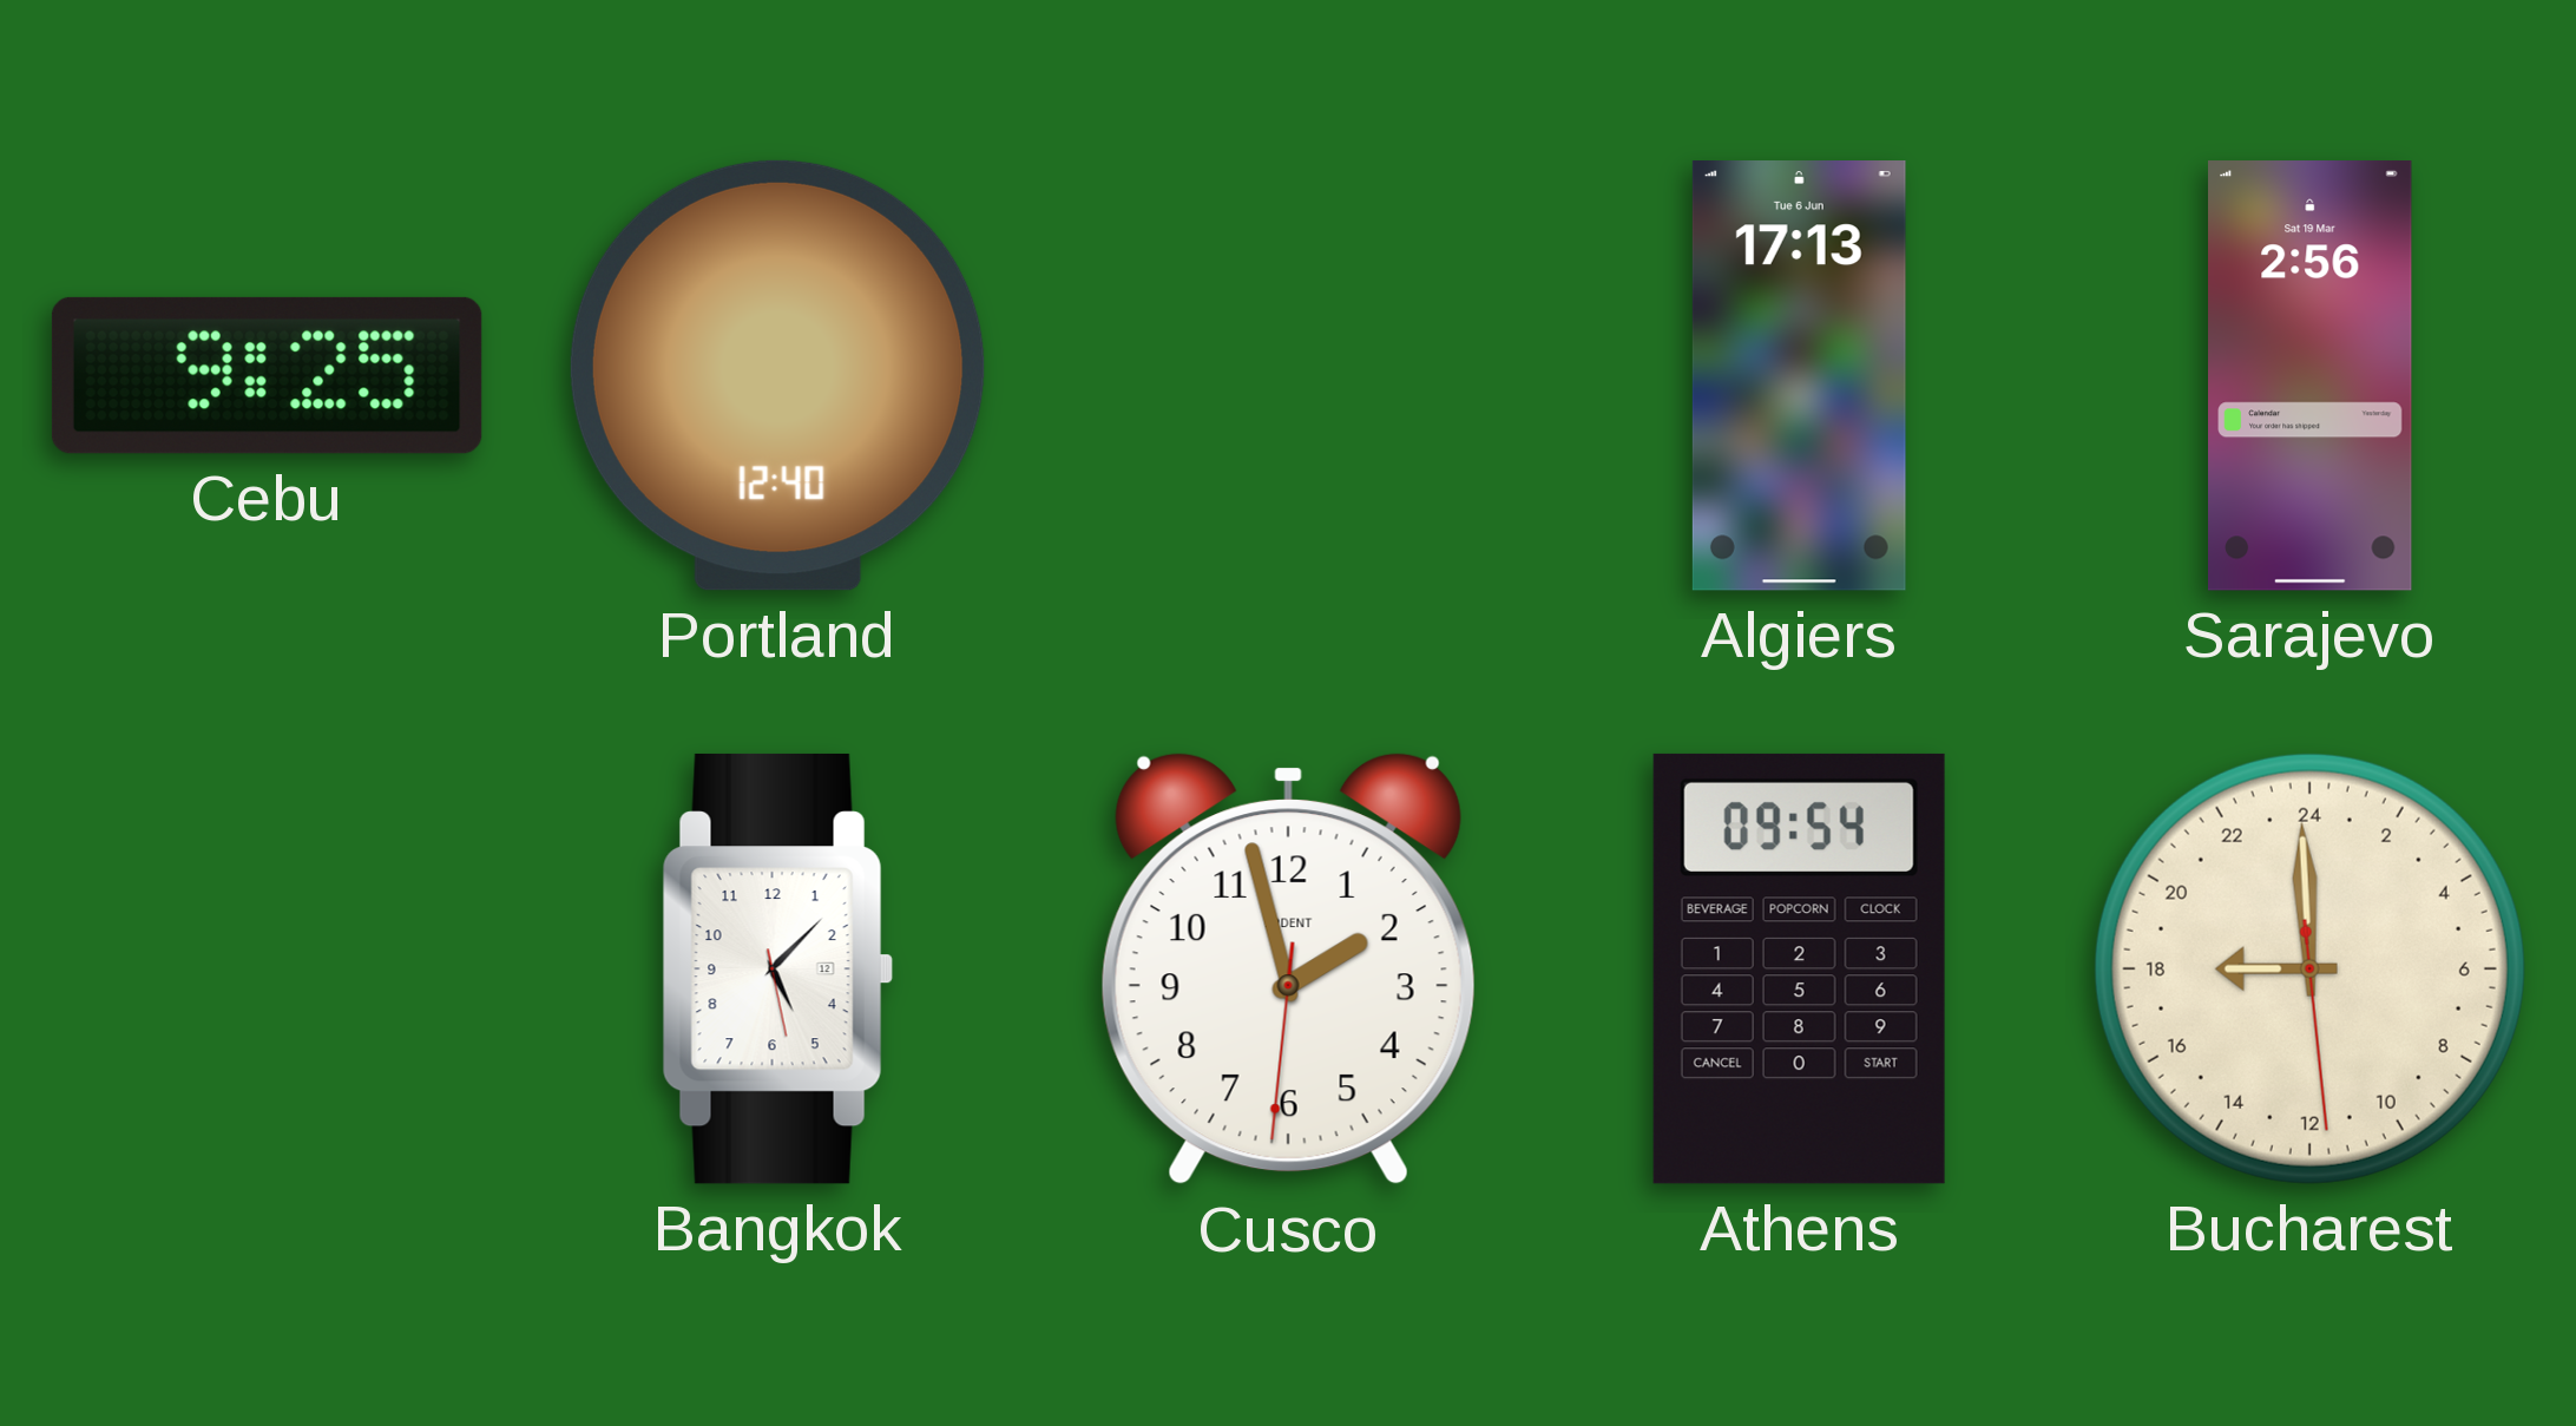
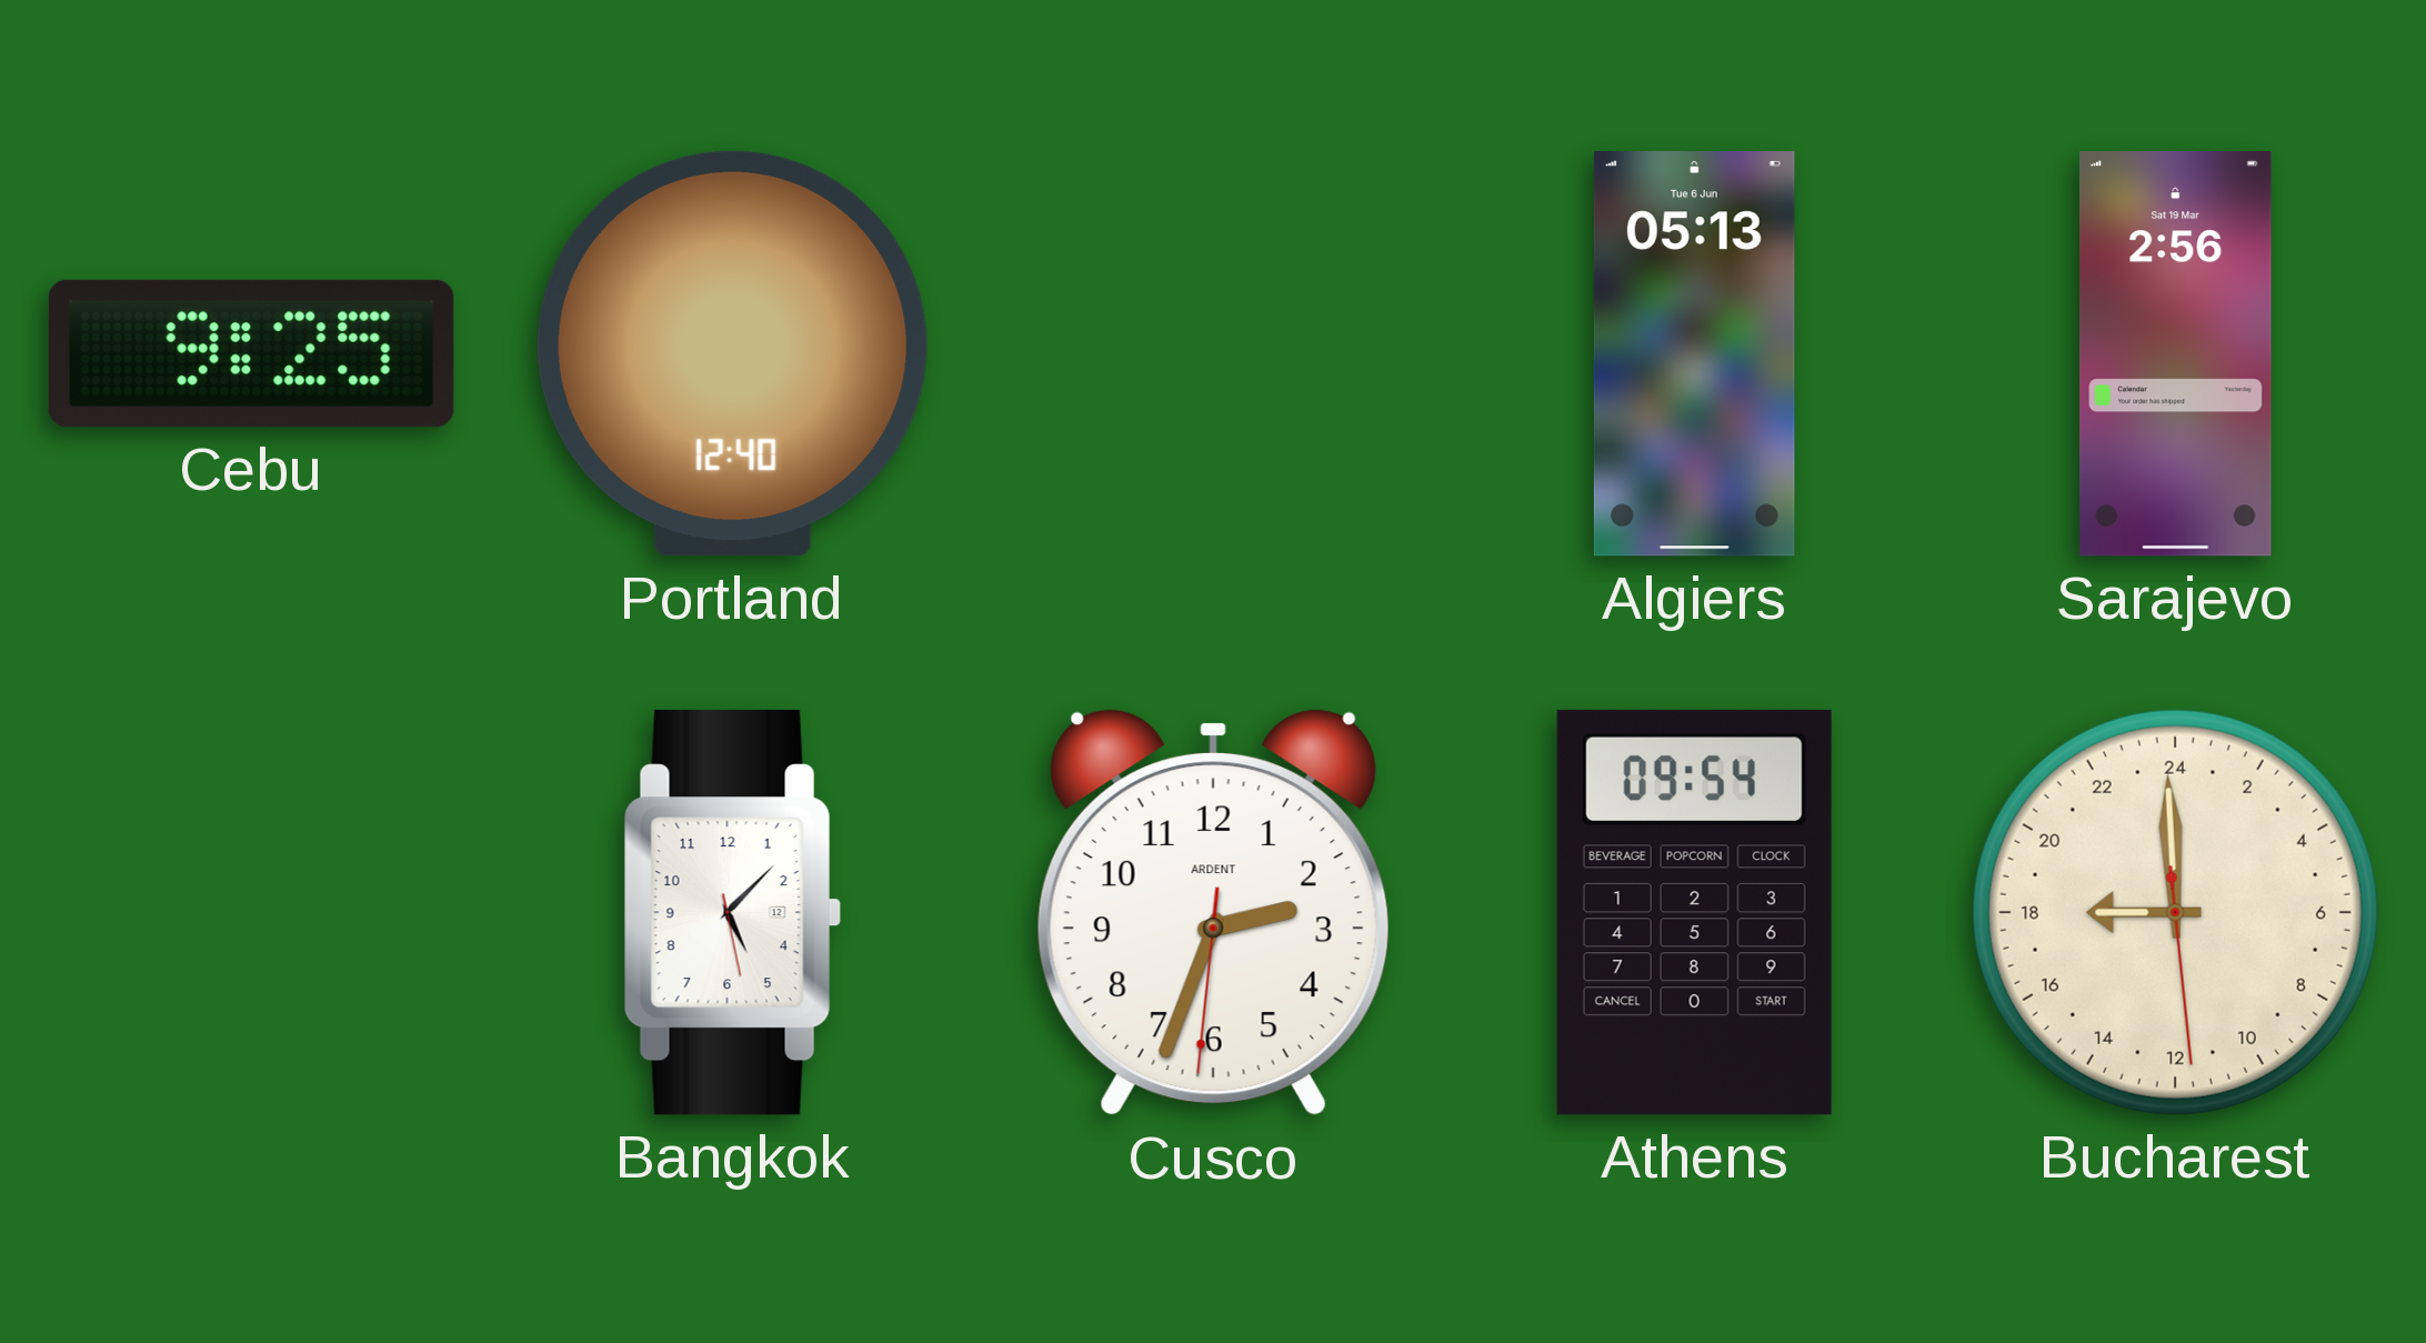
Algiers: 17:13 -> 05:13
Cusco: 1:57 -> 2:33
